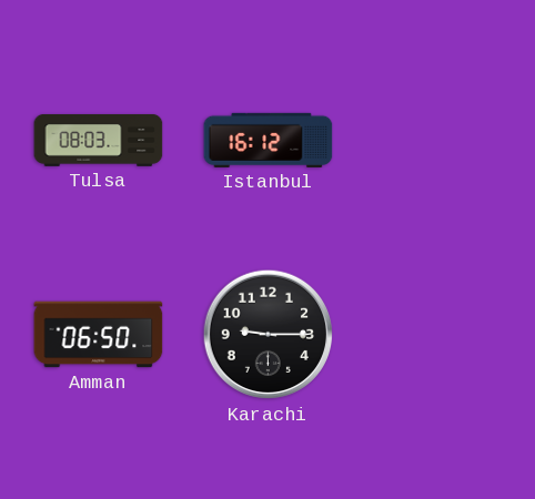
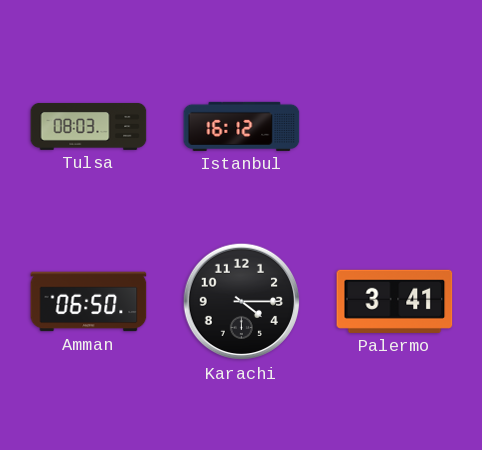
Karachi: 9:15 -> 4:15
Palermo: none -> 3:41
